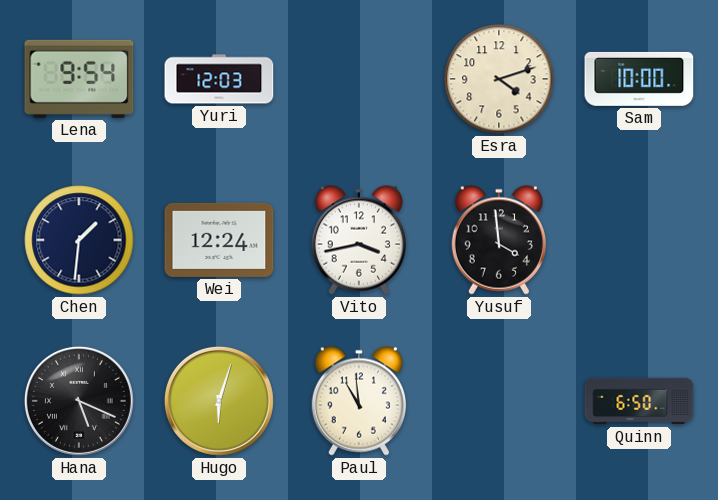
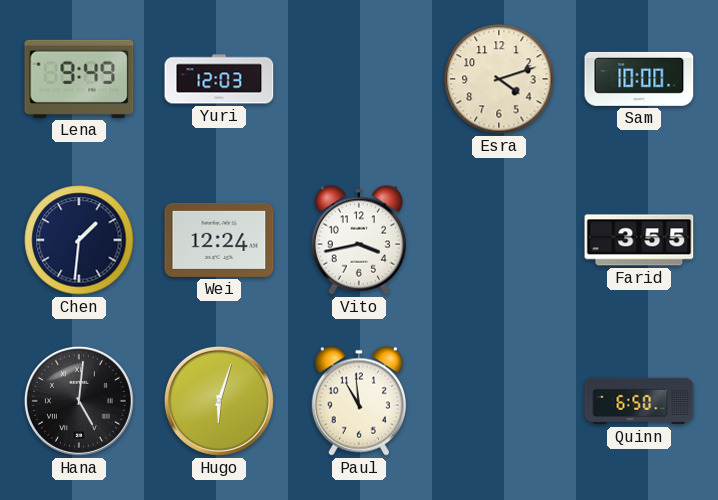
Lena: 9:54 -> 9:49
Yusuf: 3:59 -> none
Farid: none -> 3:55
Hana: 5:19 -> 5:01
